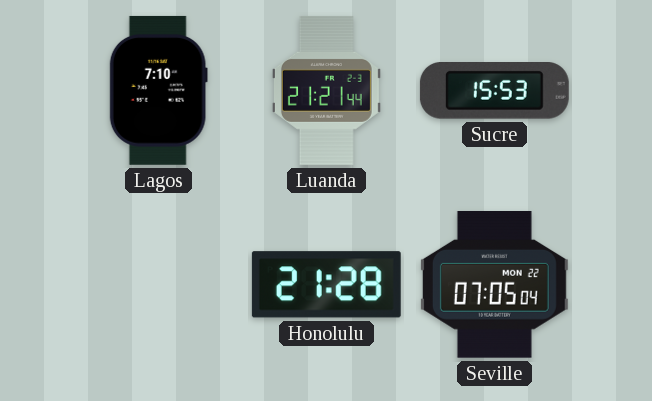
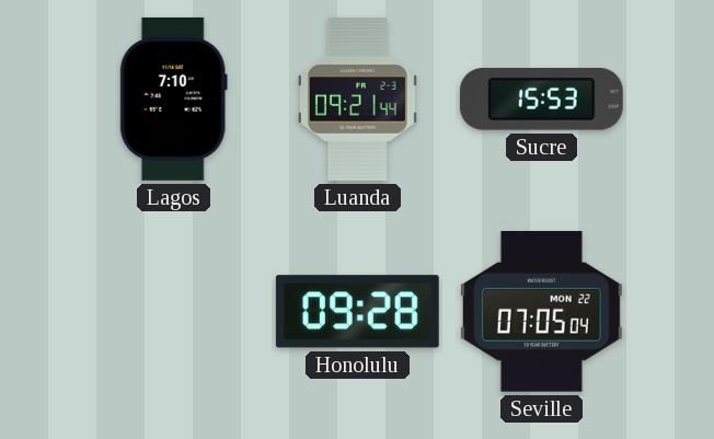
Luanda: 21:21 -> 09:21
Honolulu: 21:28 -> 09:28
